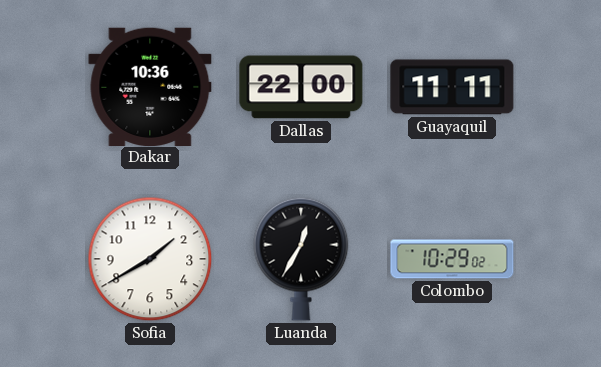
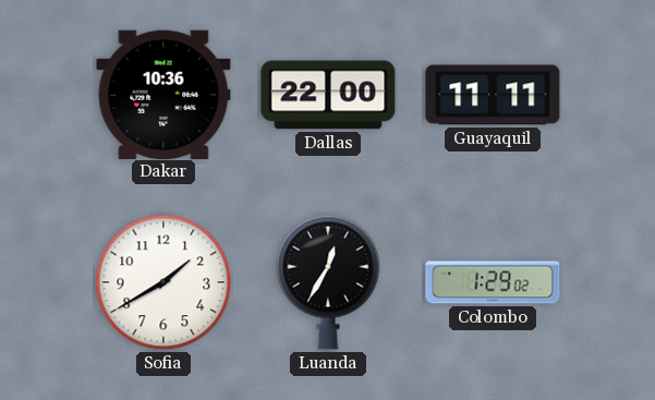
Colombo: 10:29 -> 1:29
